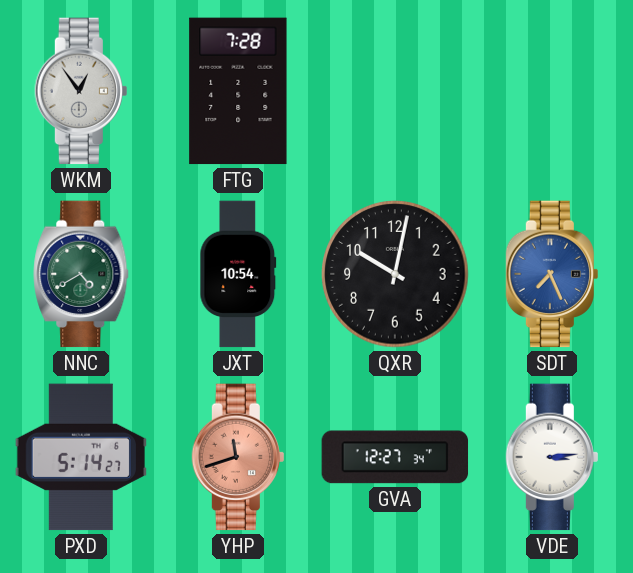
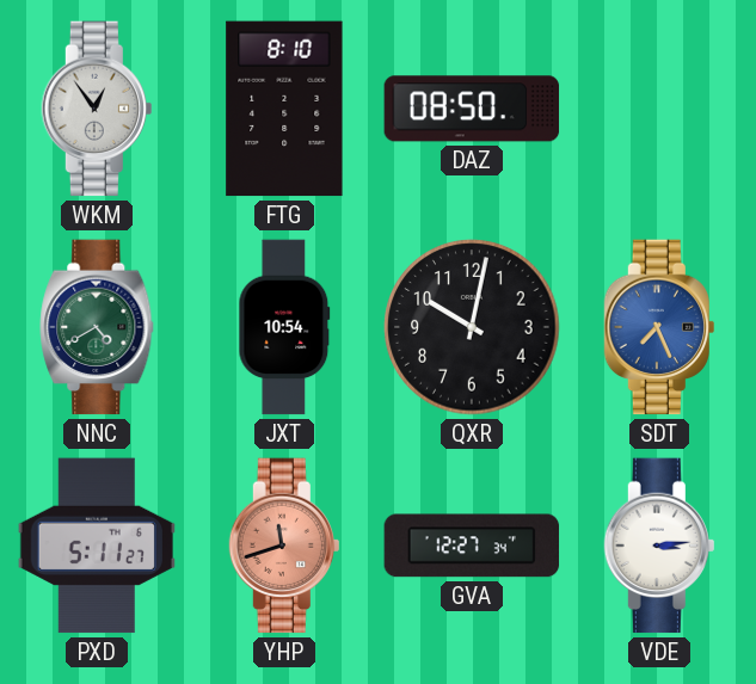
FTG: 7:28 -> 8:10
DAZ: none -> 08:50
PXD: 5:14 -> 5:11
